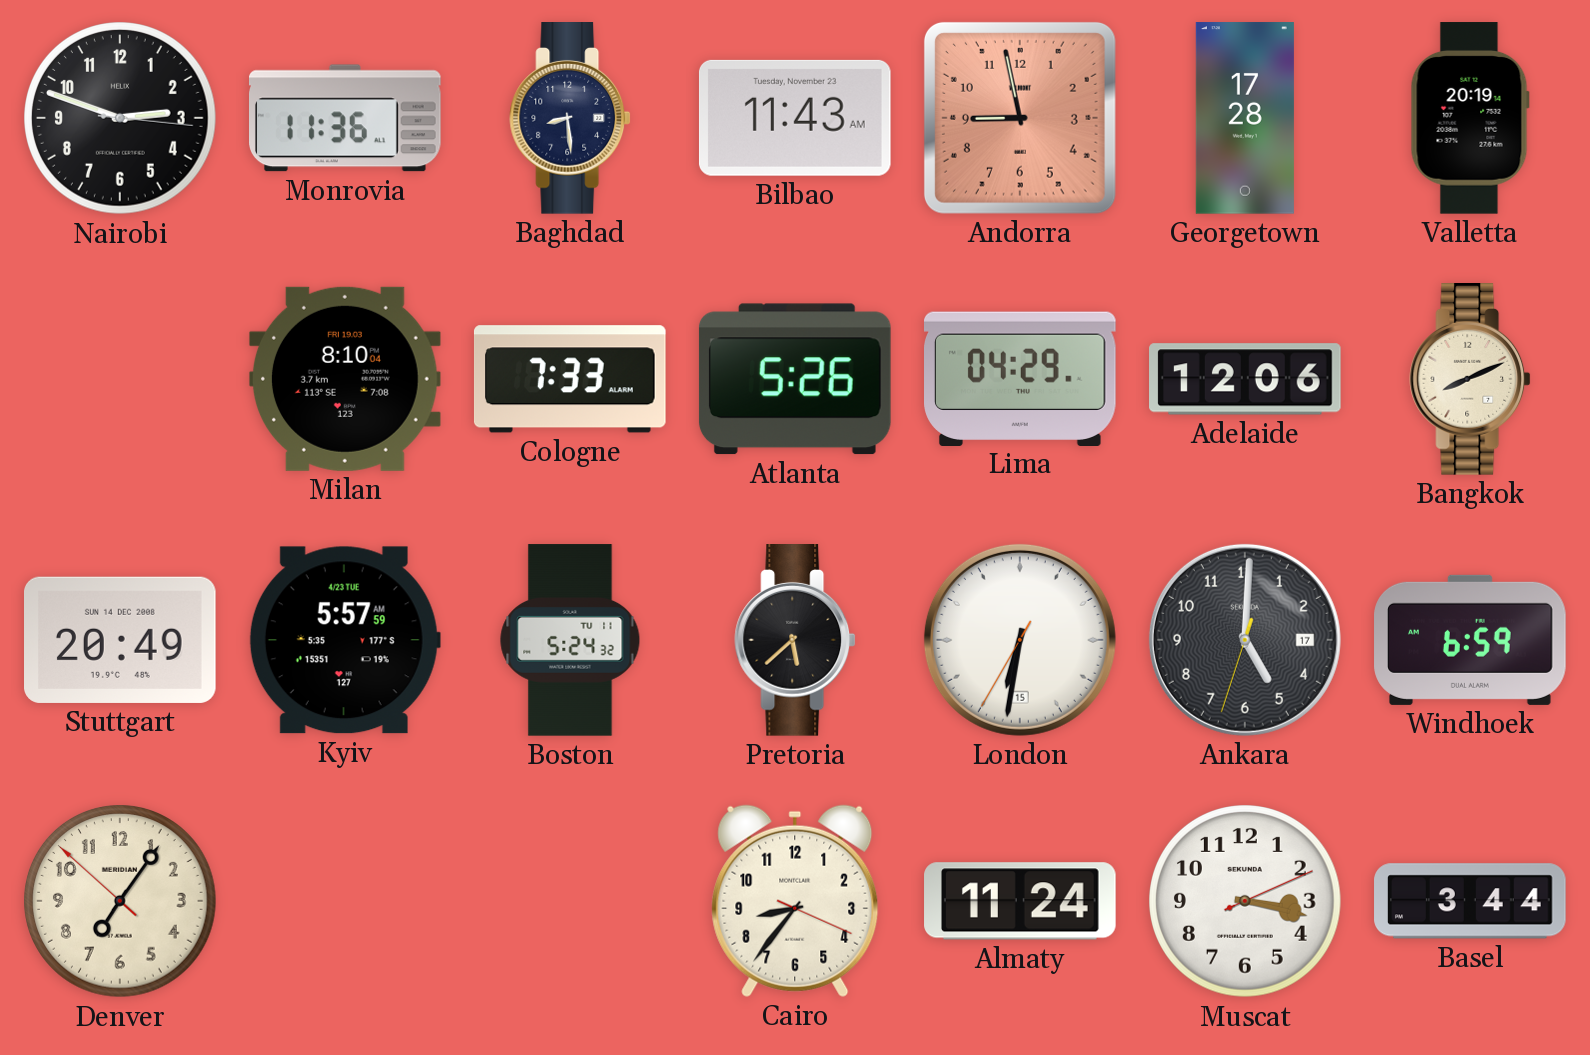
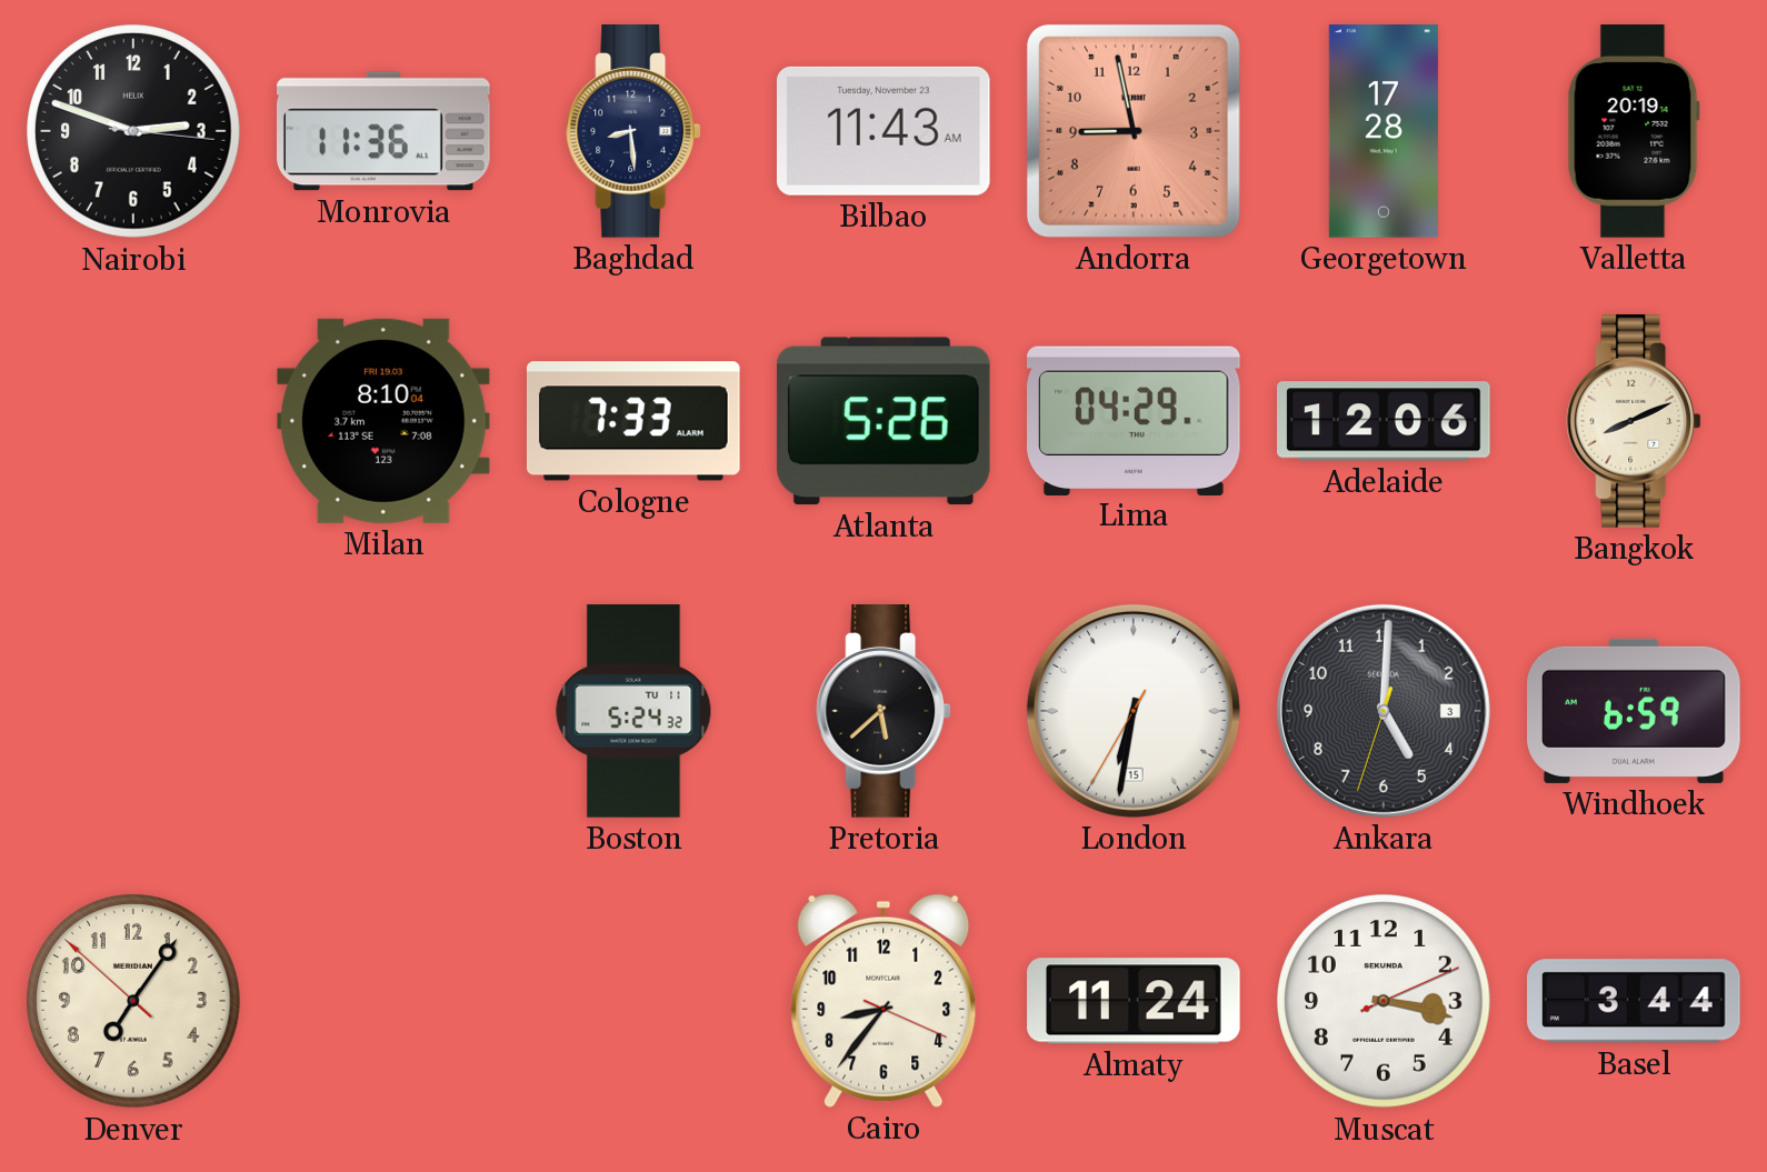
Stuttgart: 20:49 -> none
Kyiv: 5:57 -> none
Ankara date: 17 -> 3
